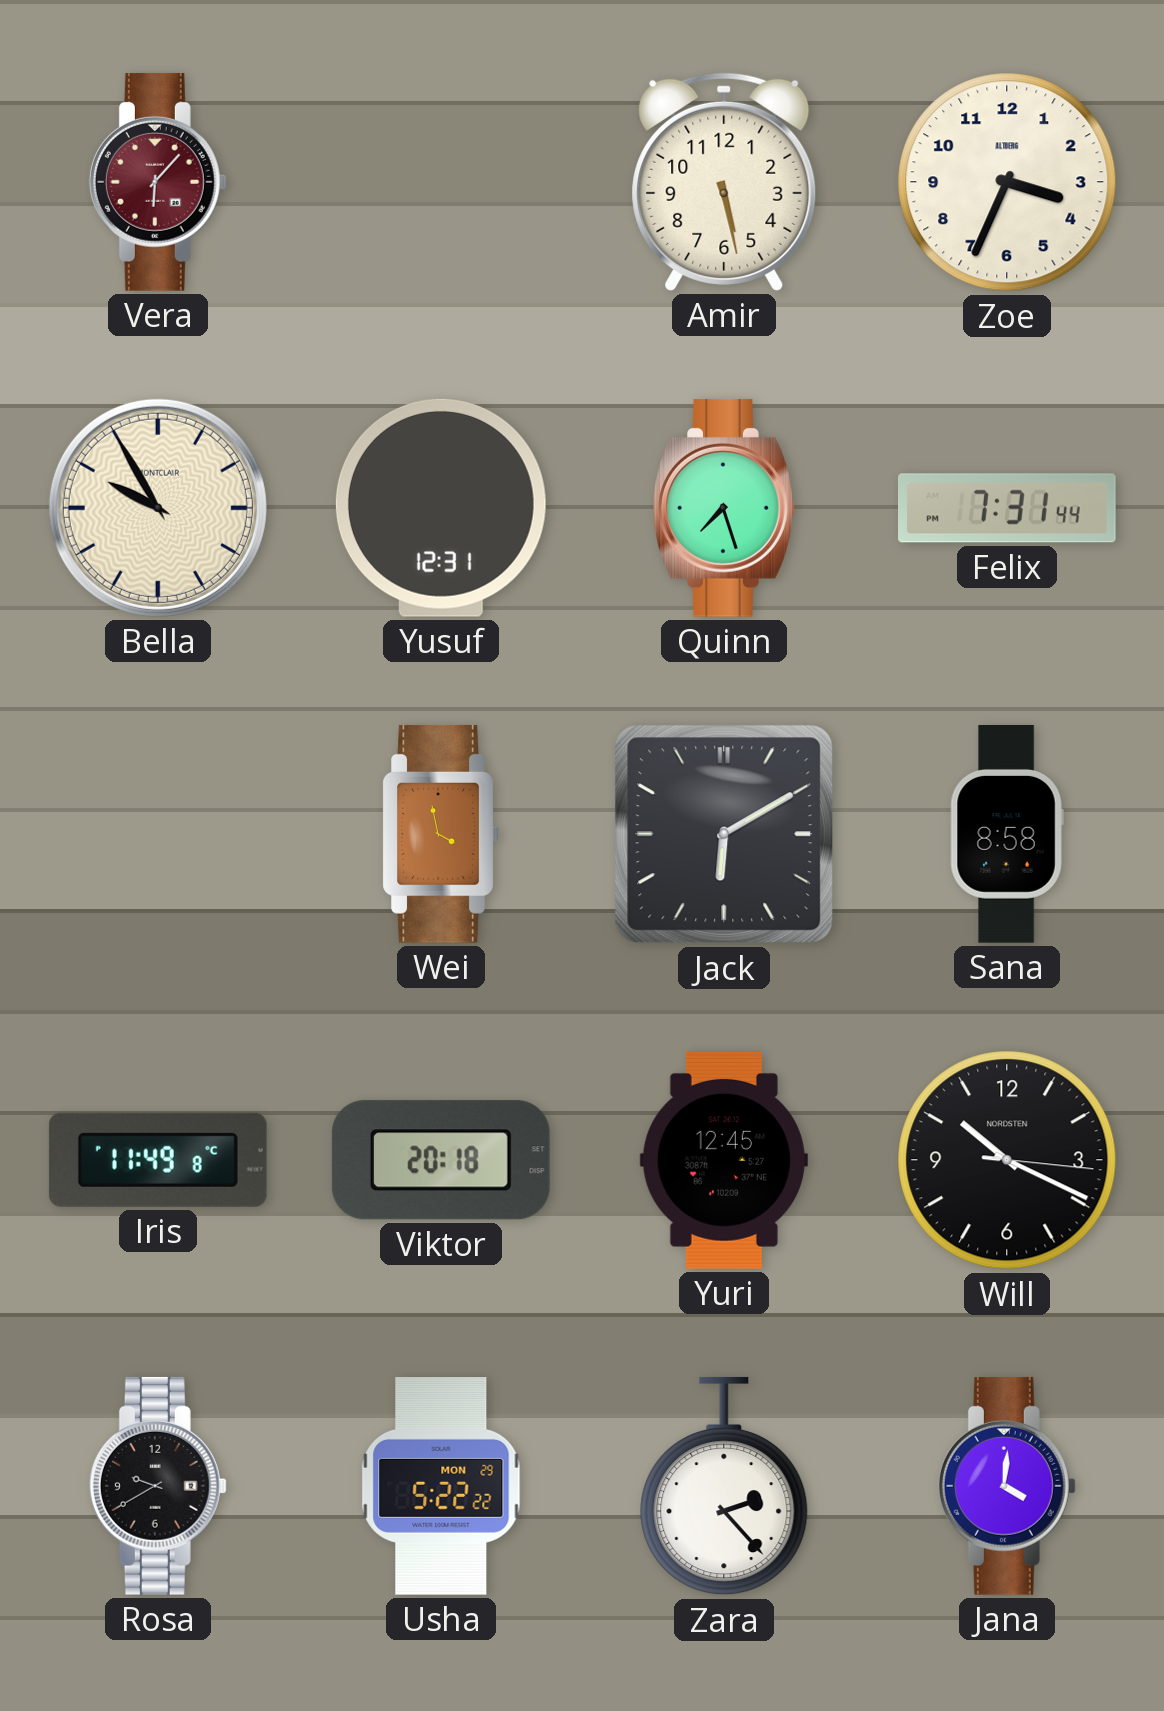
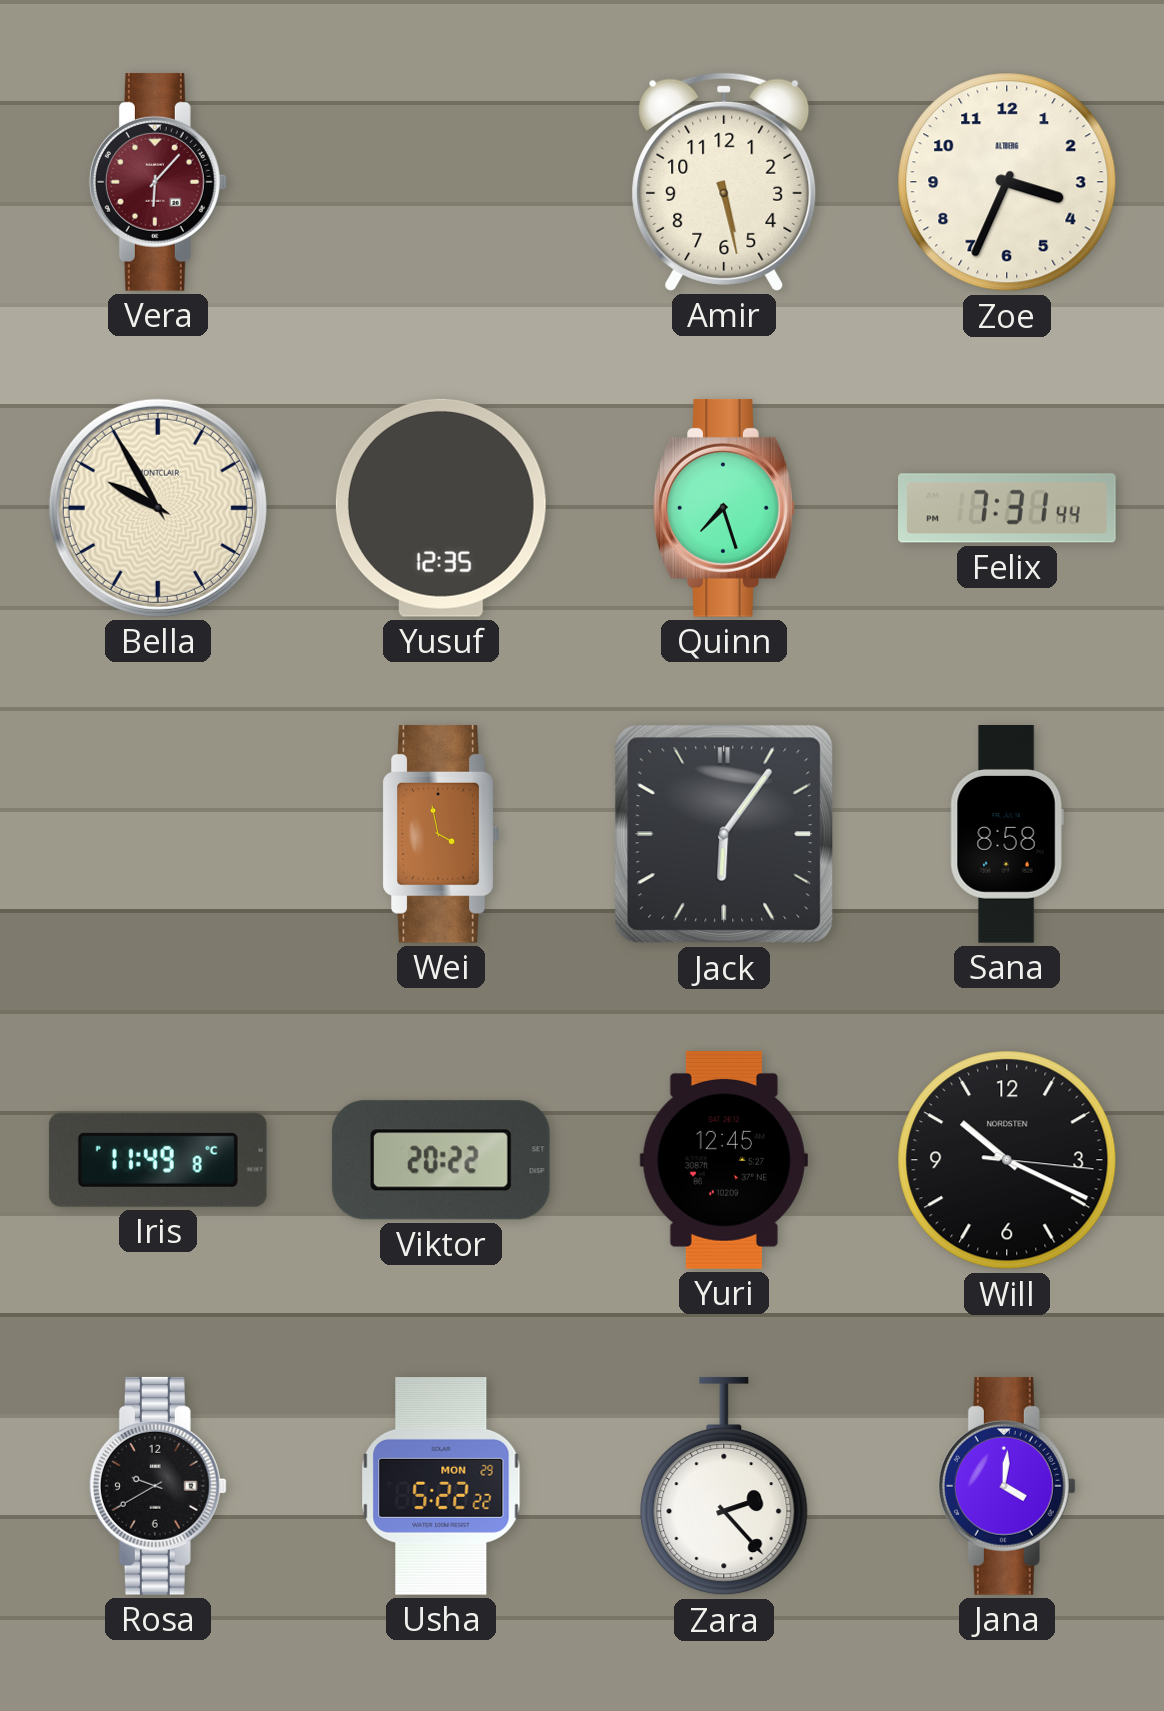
Yusuf: 12:31 -> 12:35
Jack: 6:10 -> 6:06
Viktor: 20:18 -> 20:22
